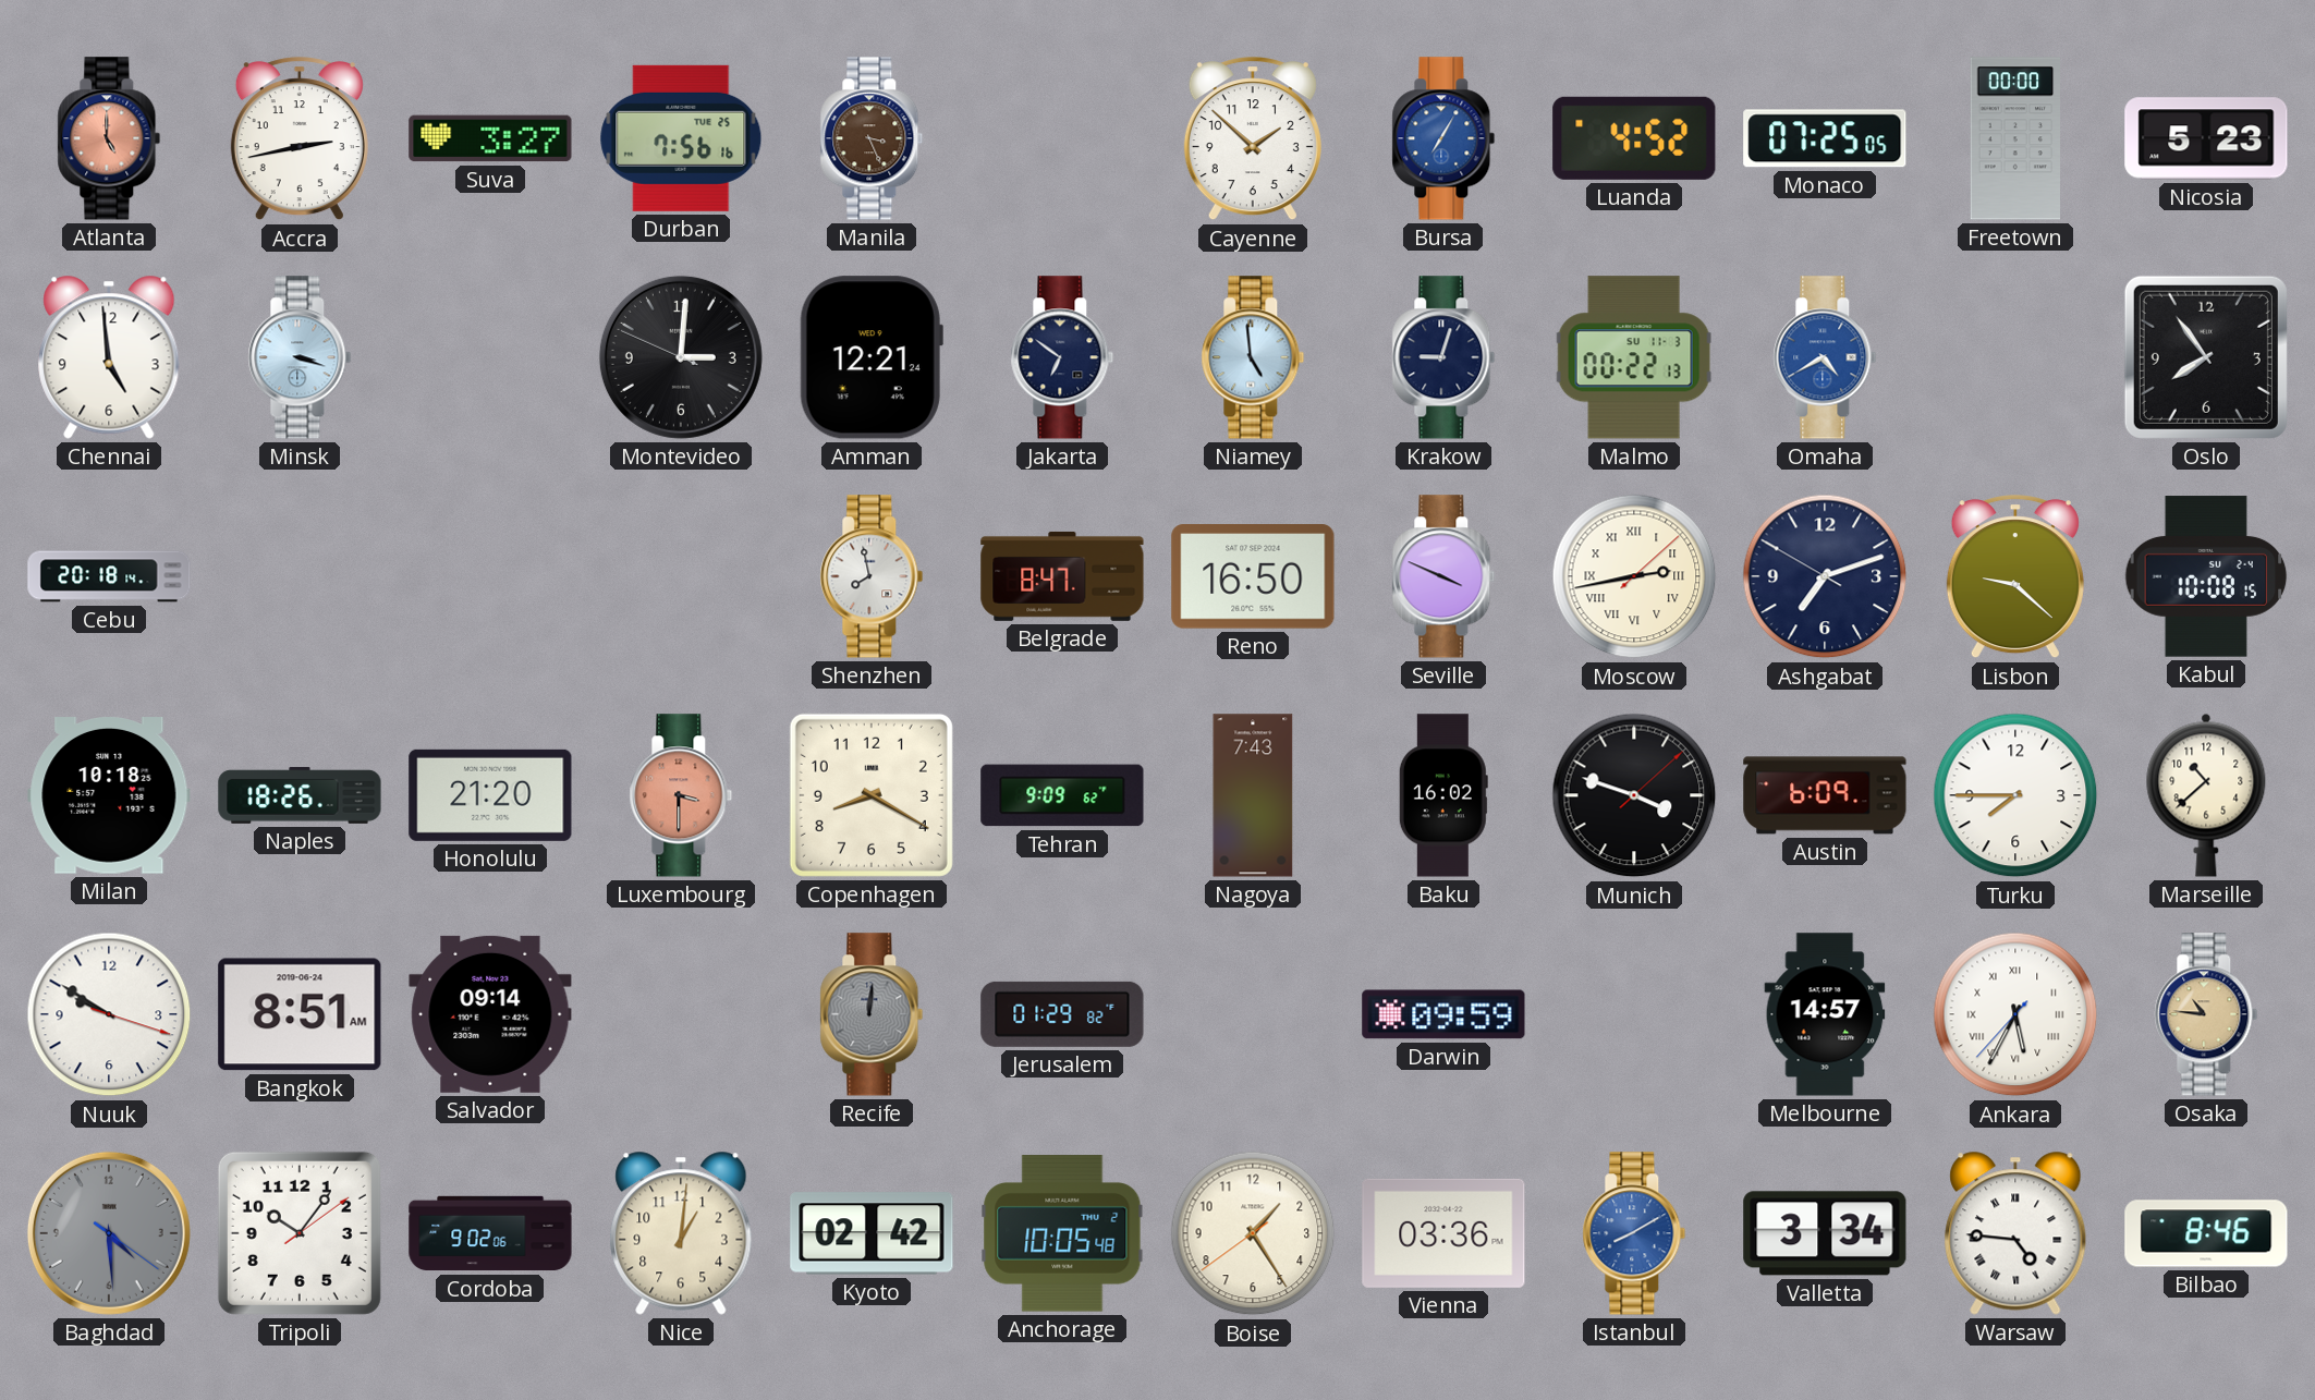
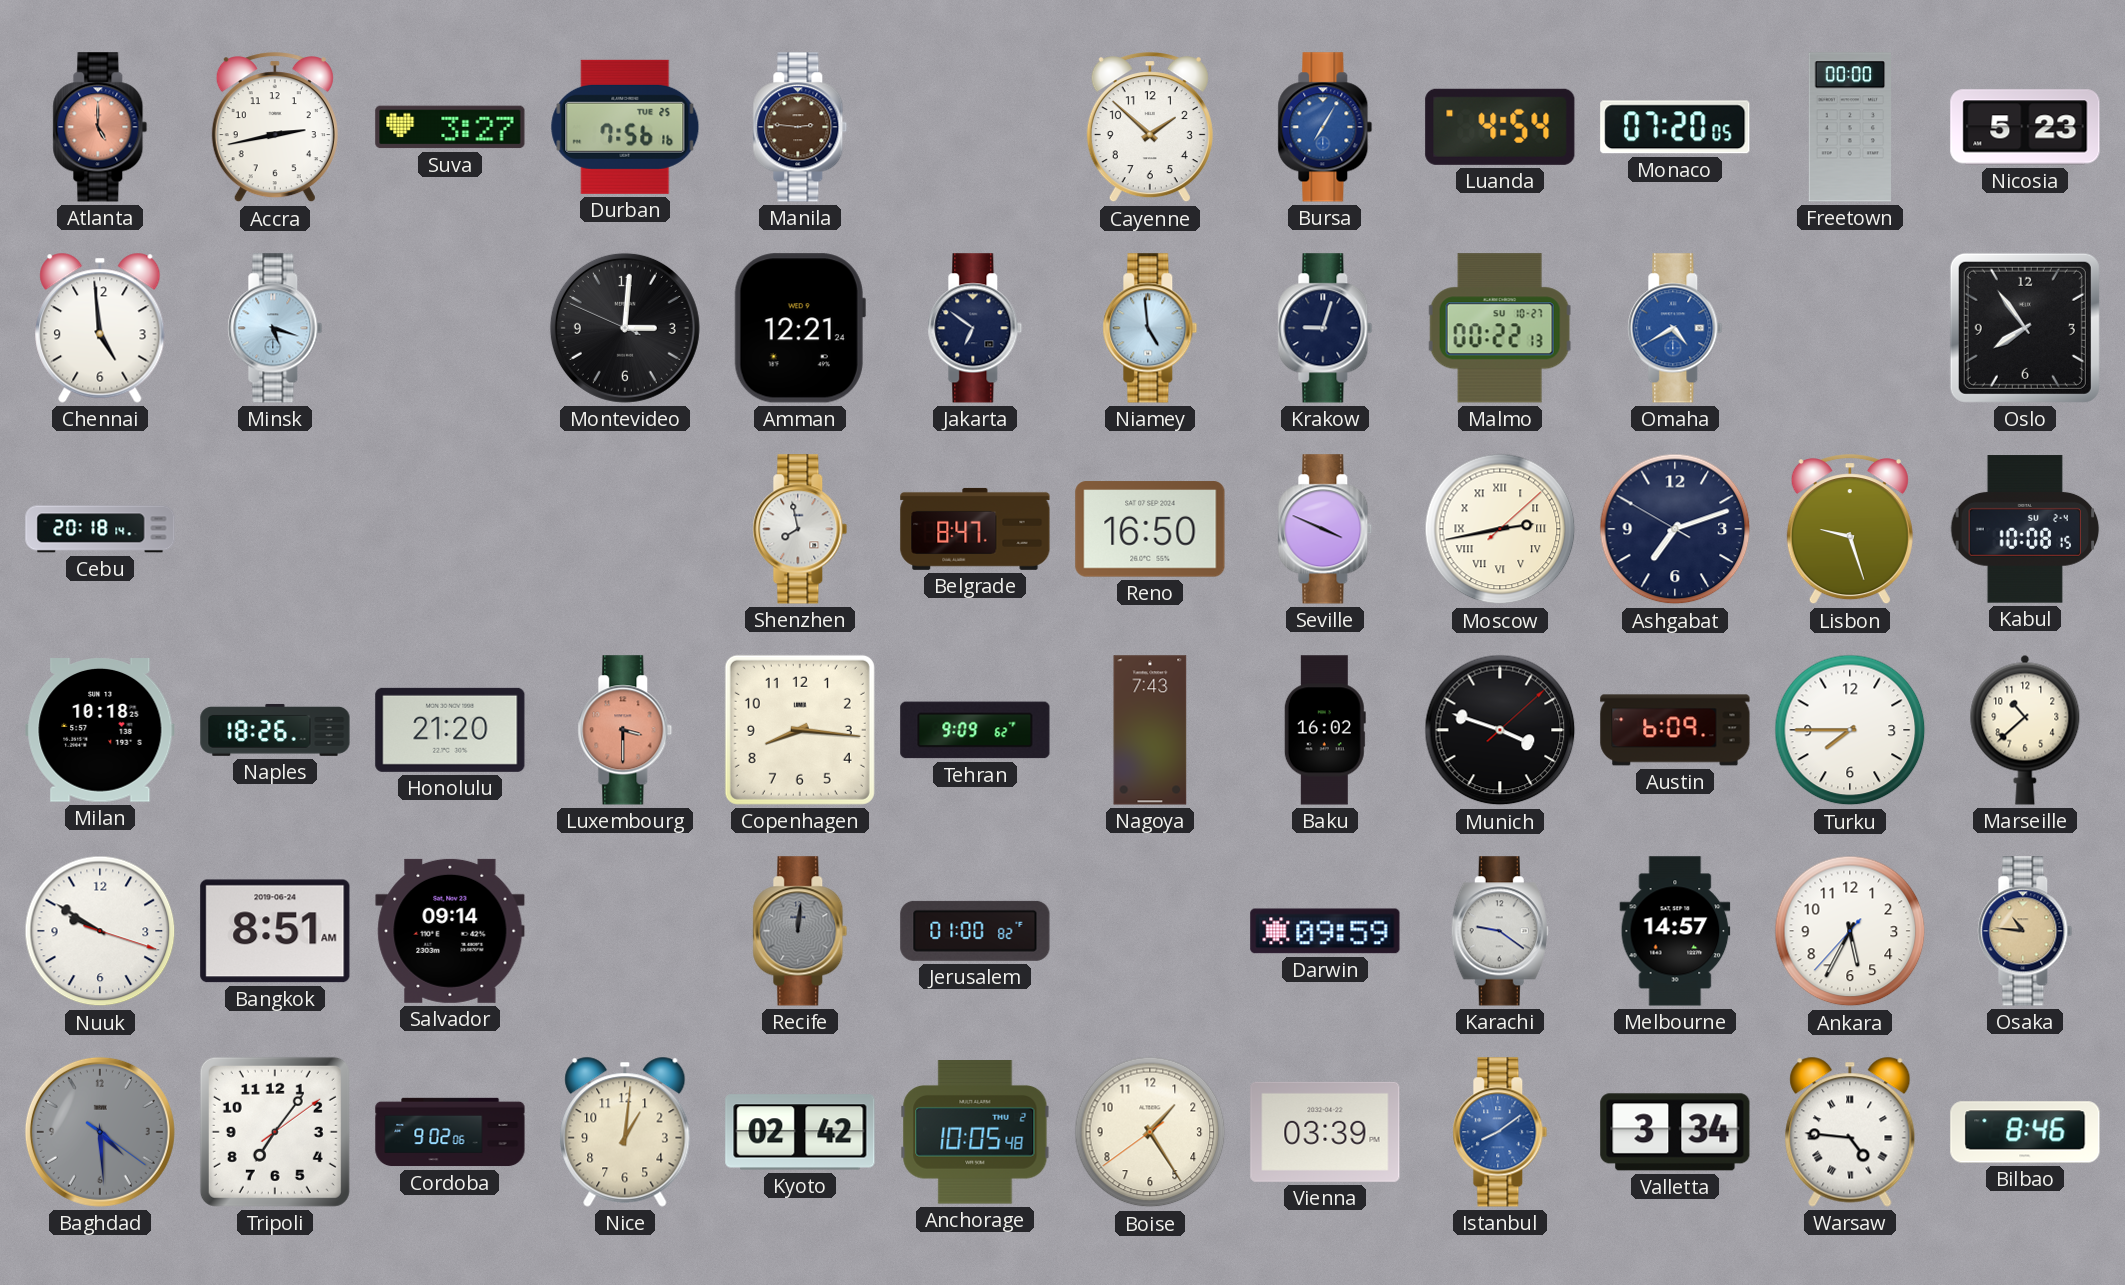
Manila: 3:26 -> 2:46
Luanda: 4:52 -> 4:54
Monaco: 07:25 -> 07:20
Minsk: 3:18 -> 5:18
Malmo date: SU 11-3 -> SU 10-27
Lisbon: 9:22 -> 9:27
Copenhagen: 8:20 -> 8:16
Jerusalem: 01:29 -> 01:00
Karachi: none -> 9:21
Ankara numerals: Roman -> Arabic
Tripoli: 10:06 -> 7:06
Vienna: 03:36 -> 03:39
Istanbul: 8:10 -> 8:09
